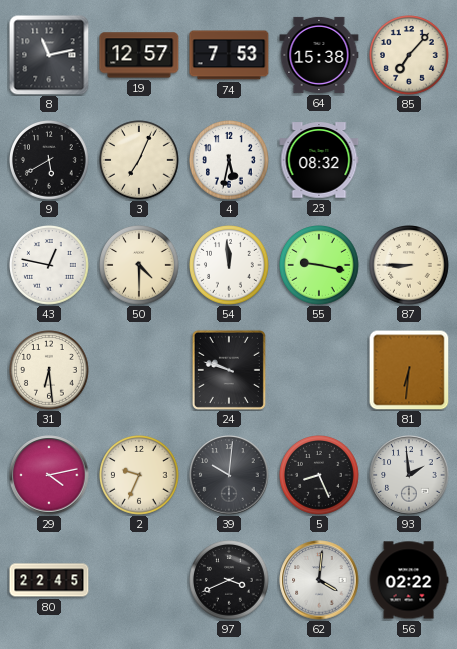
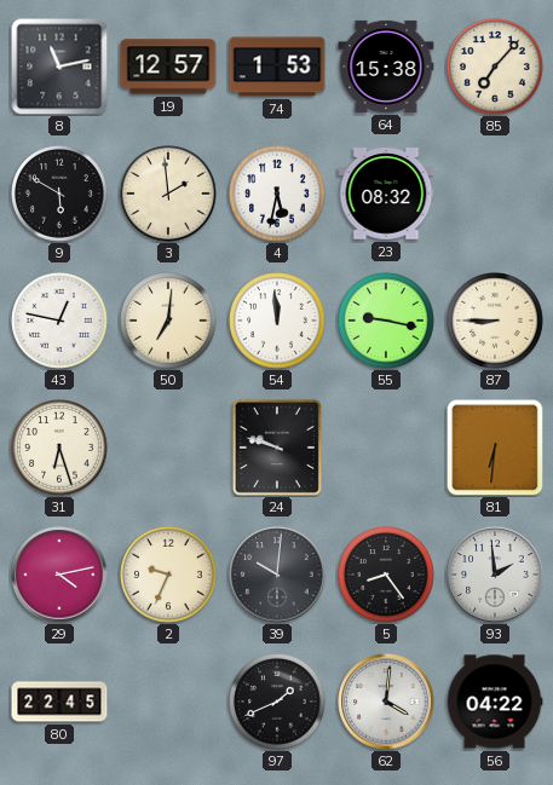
74: 7:53 -> 1:53
9: 5:40 -> 5:50
3: 7:04 -> 1:59
50: 4:30 -> 7:01
31: 6:29 -> 6:27
5: 8:26 -> 8:24
97: 3:41 -> 1:41
56: 02:22 -> 04:22
